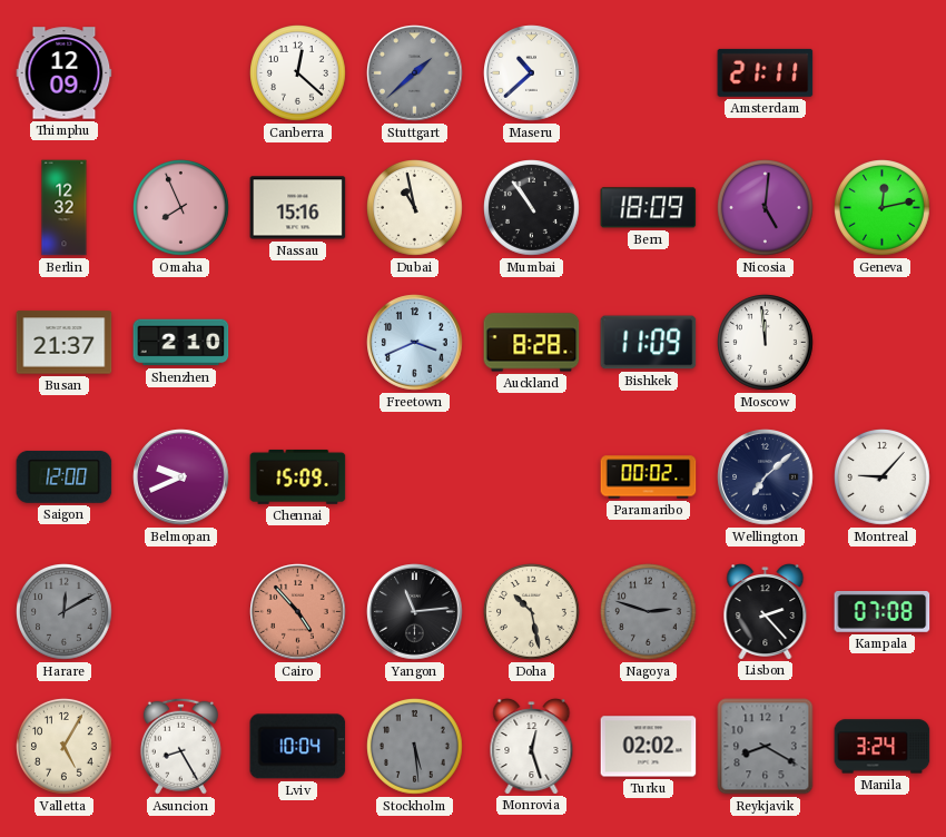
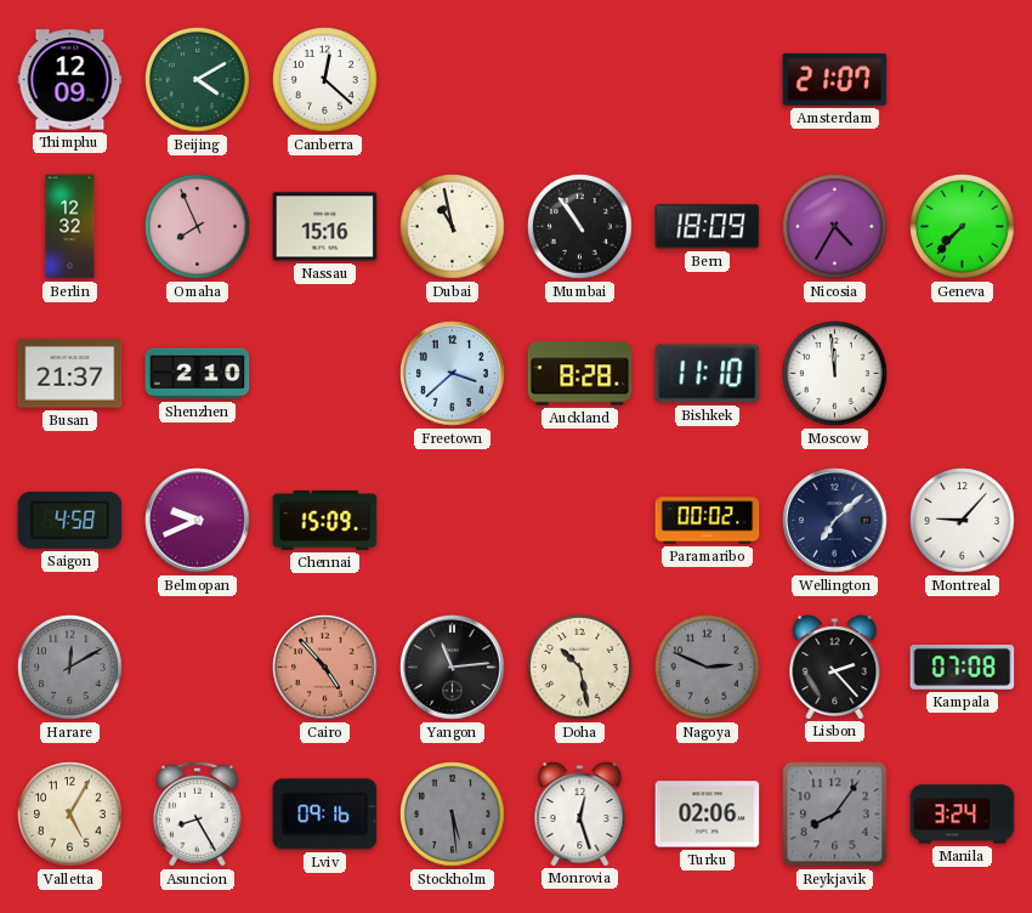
Beijing: none -> 4:10
Stuttgart: 1:38 -> none
Maseru: 10:38 -> none
Amsterdam: 21:11 -> 21:07
Nicosia: 5:01 -> 4:35
Geneva: 12:13 -> 7:37
Freetown: 3:41 -> 3:38
Bishkek: 11:09 -> 11:10
Saigon: 12:00 -> 4:58
Nagoya: 2:48 -> 2:49
Lviv: 10:04 -> 09:16
Turku: 02:02 -> 02:06
Reykjavik: 8:20 -> 8:06
